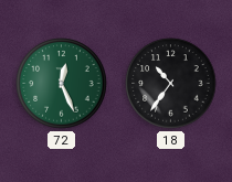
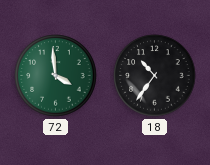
72: 12:26 -> 3:59
